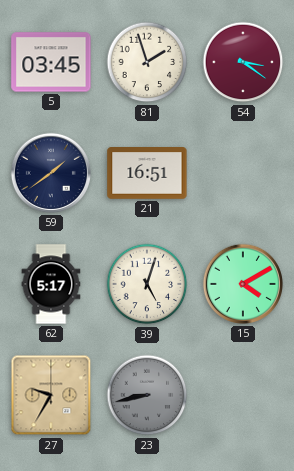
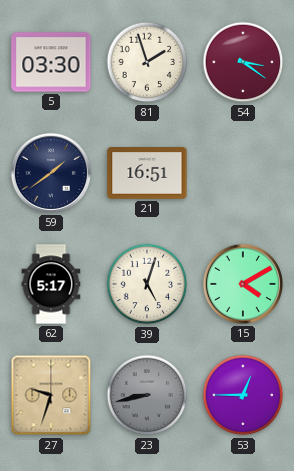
5: 03:45 -> 03:30
27: 9:35 -> 9:33
53: none -> 12:45
